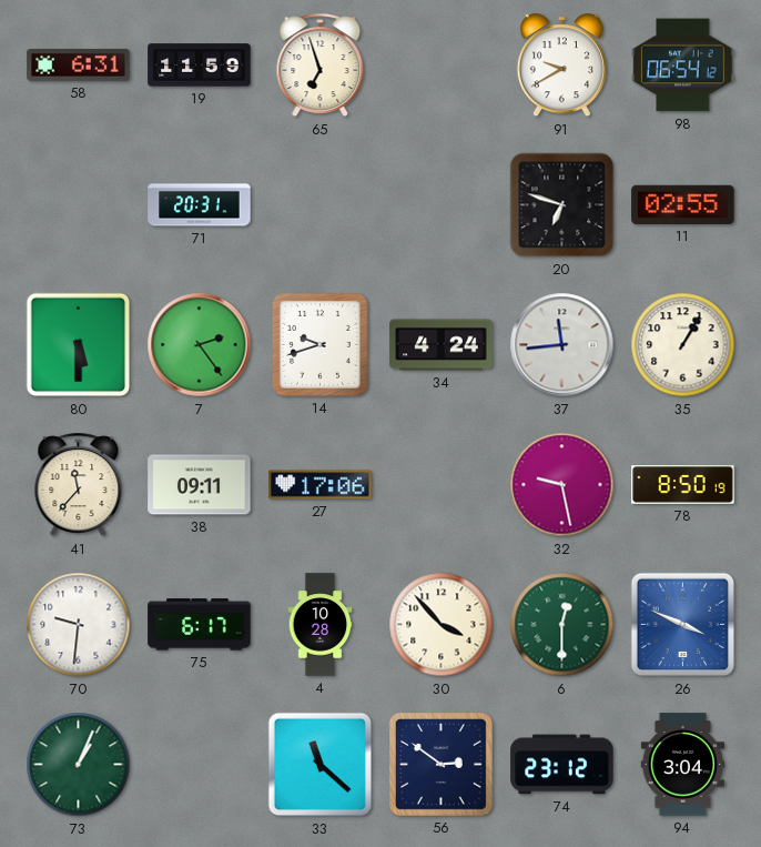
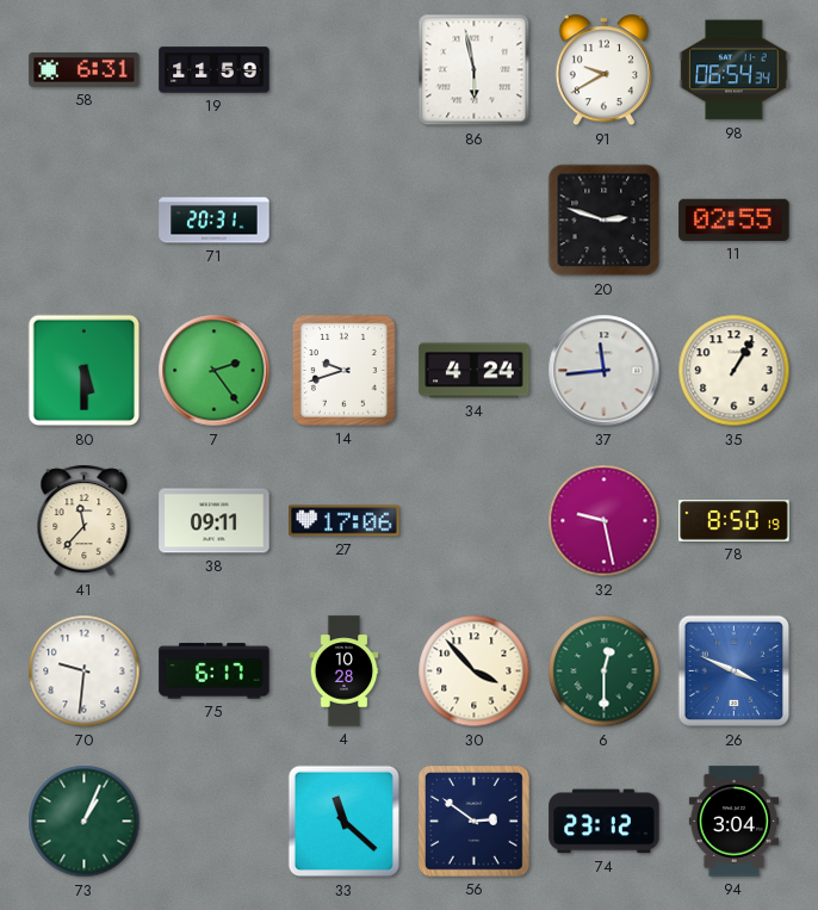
65: 6:57 -> none
86: none -> 5:58
98: 06:54:12 -> 06:54:34
20: 6:48 -> 2:48
